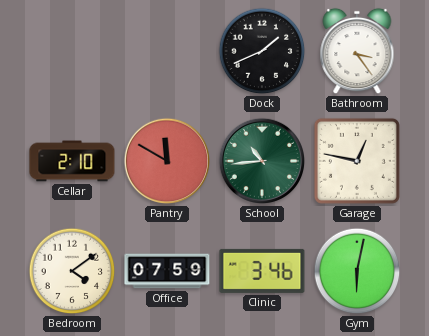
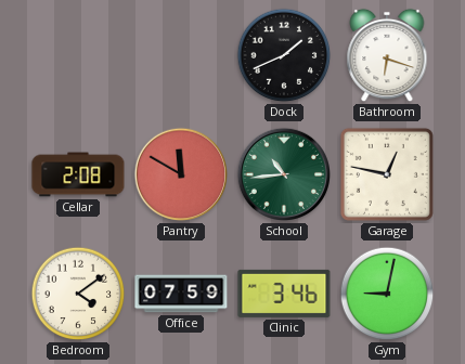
Bathroom: 3:24 -> 6:18
Cellar: 2:10 -> 2:08
Gym: 6:02 -> 9:02
